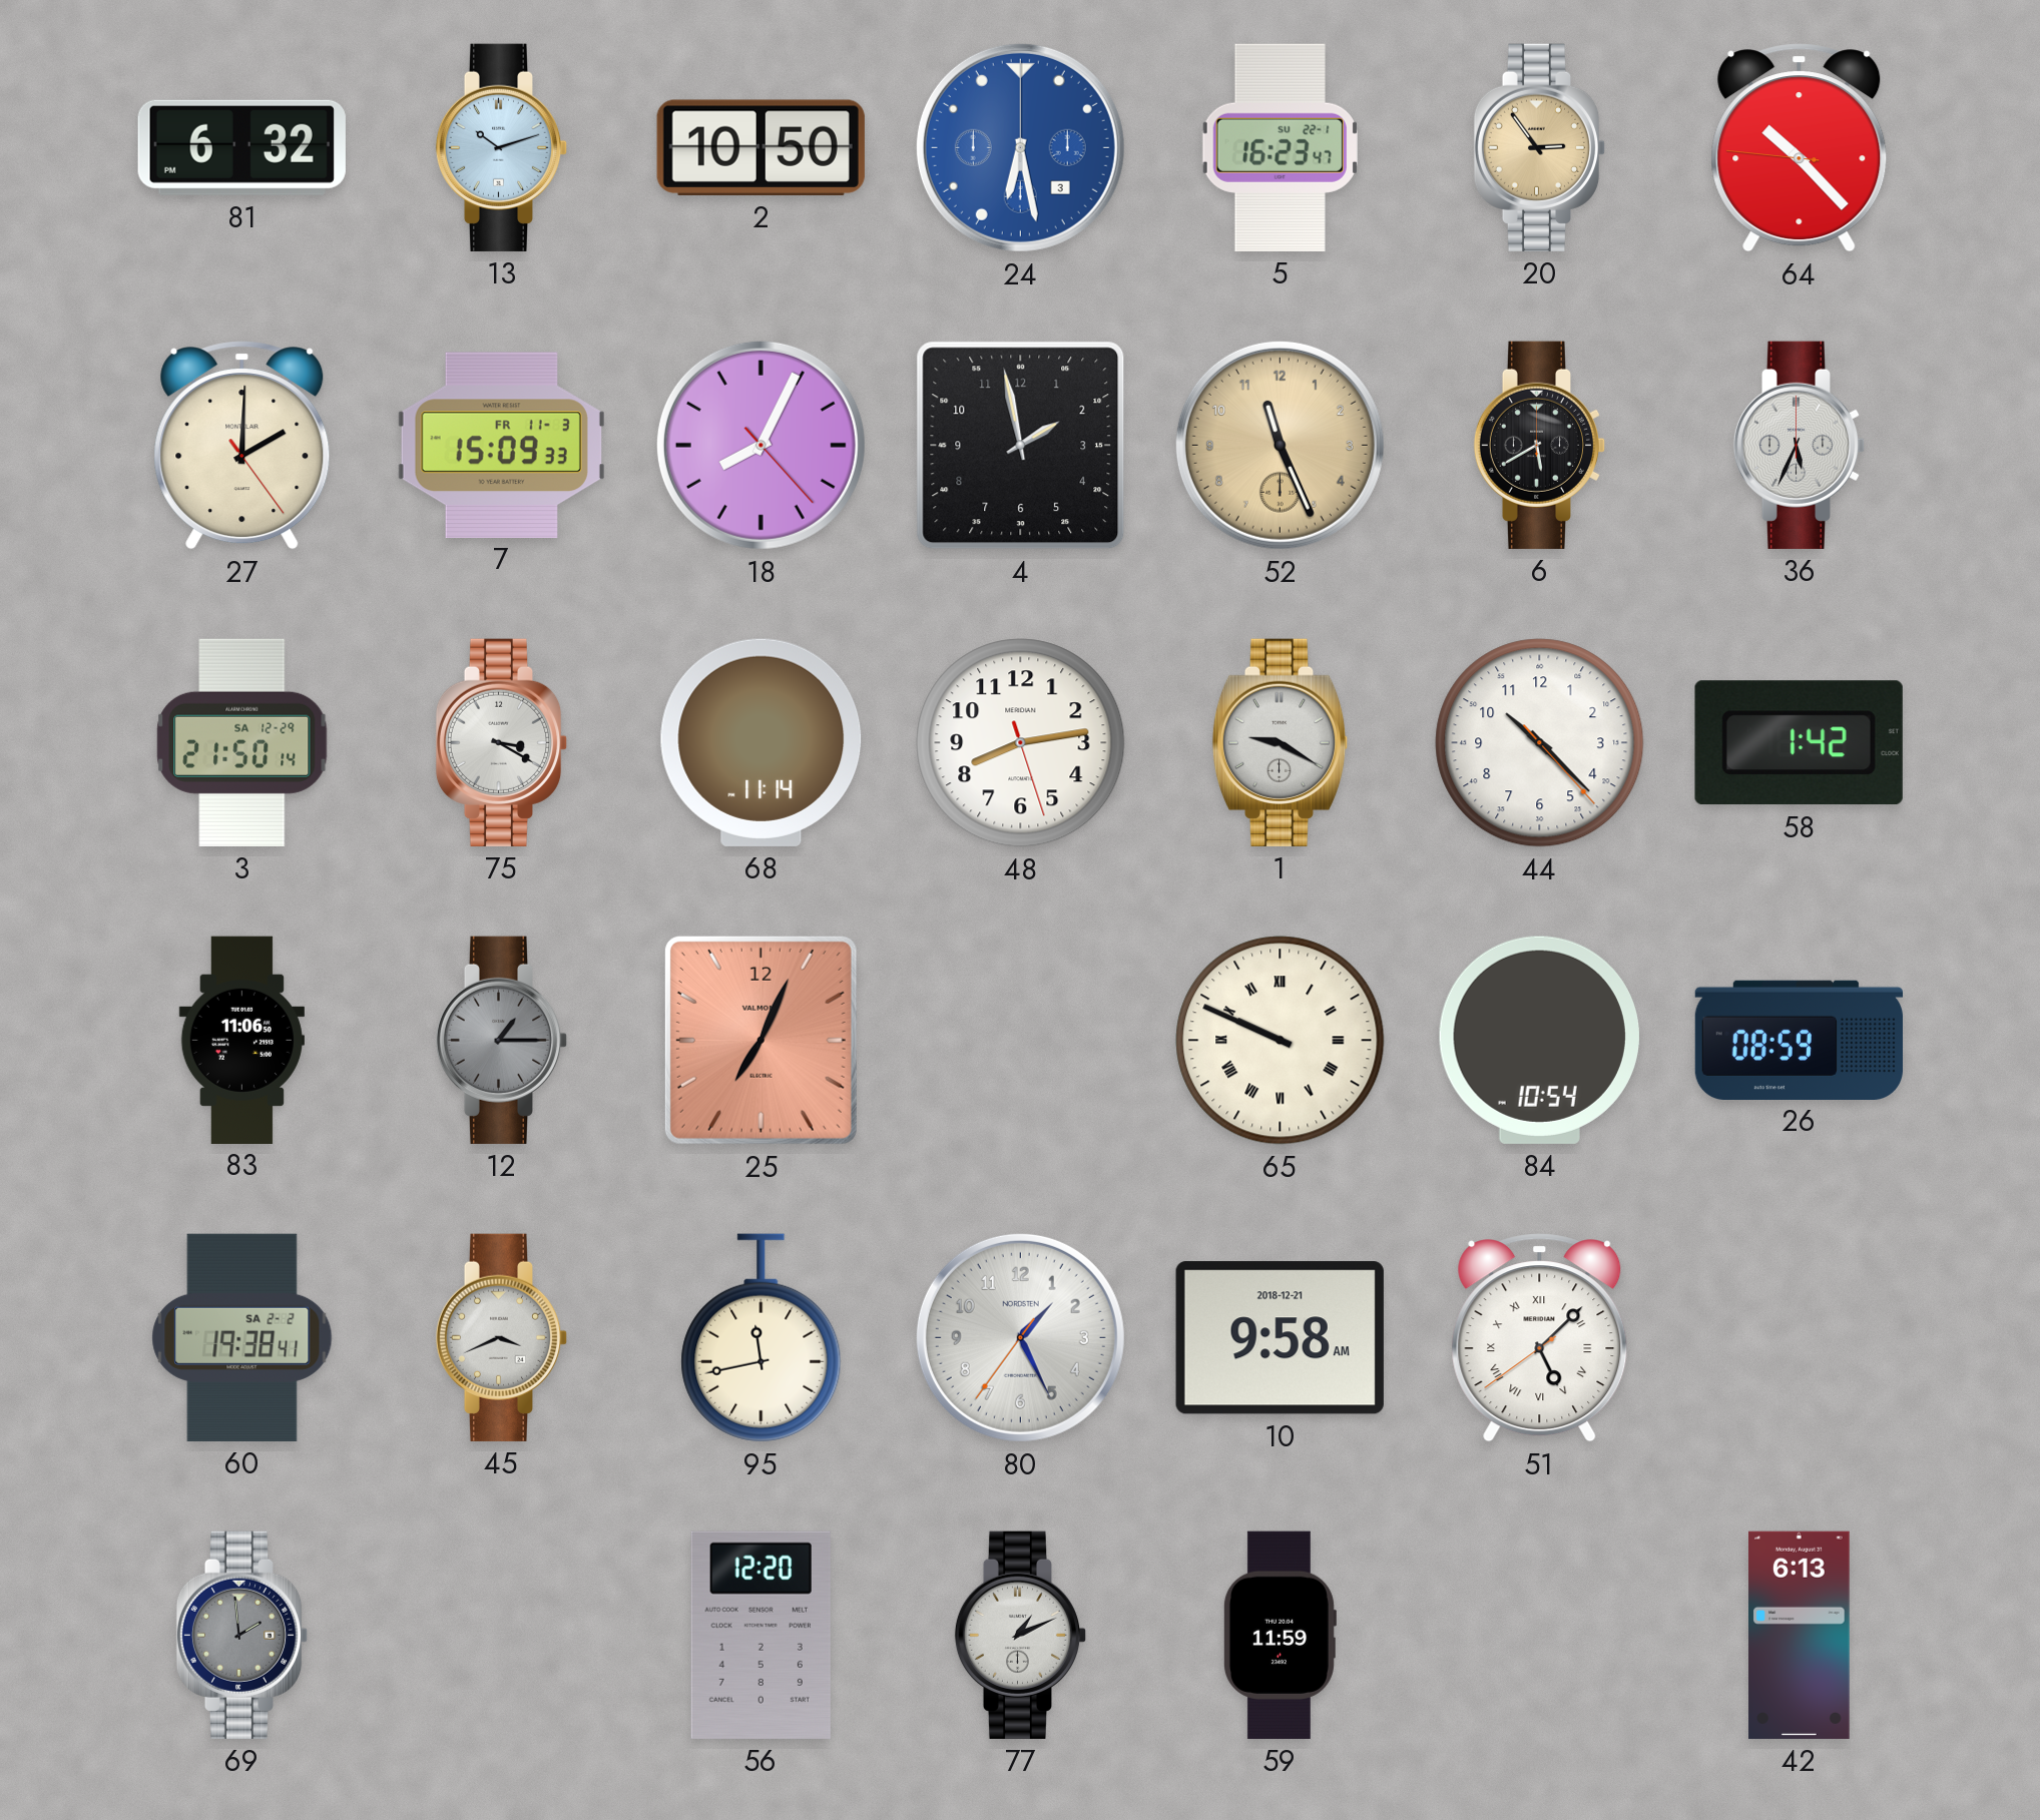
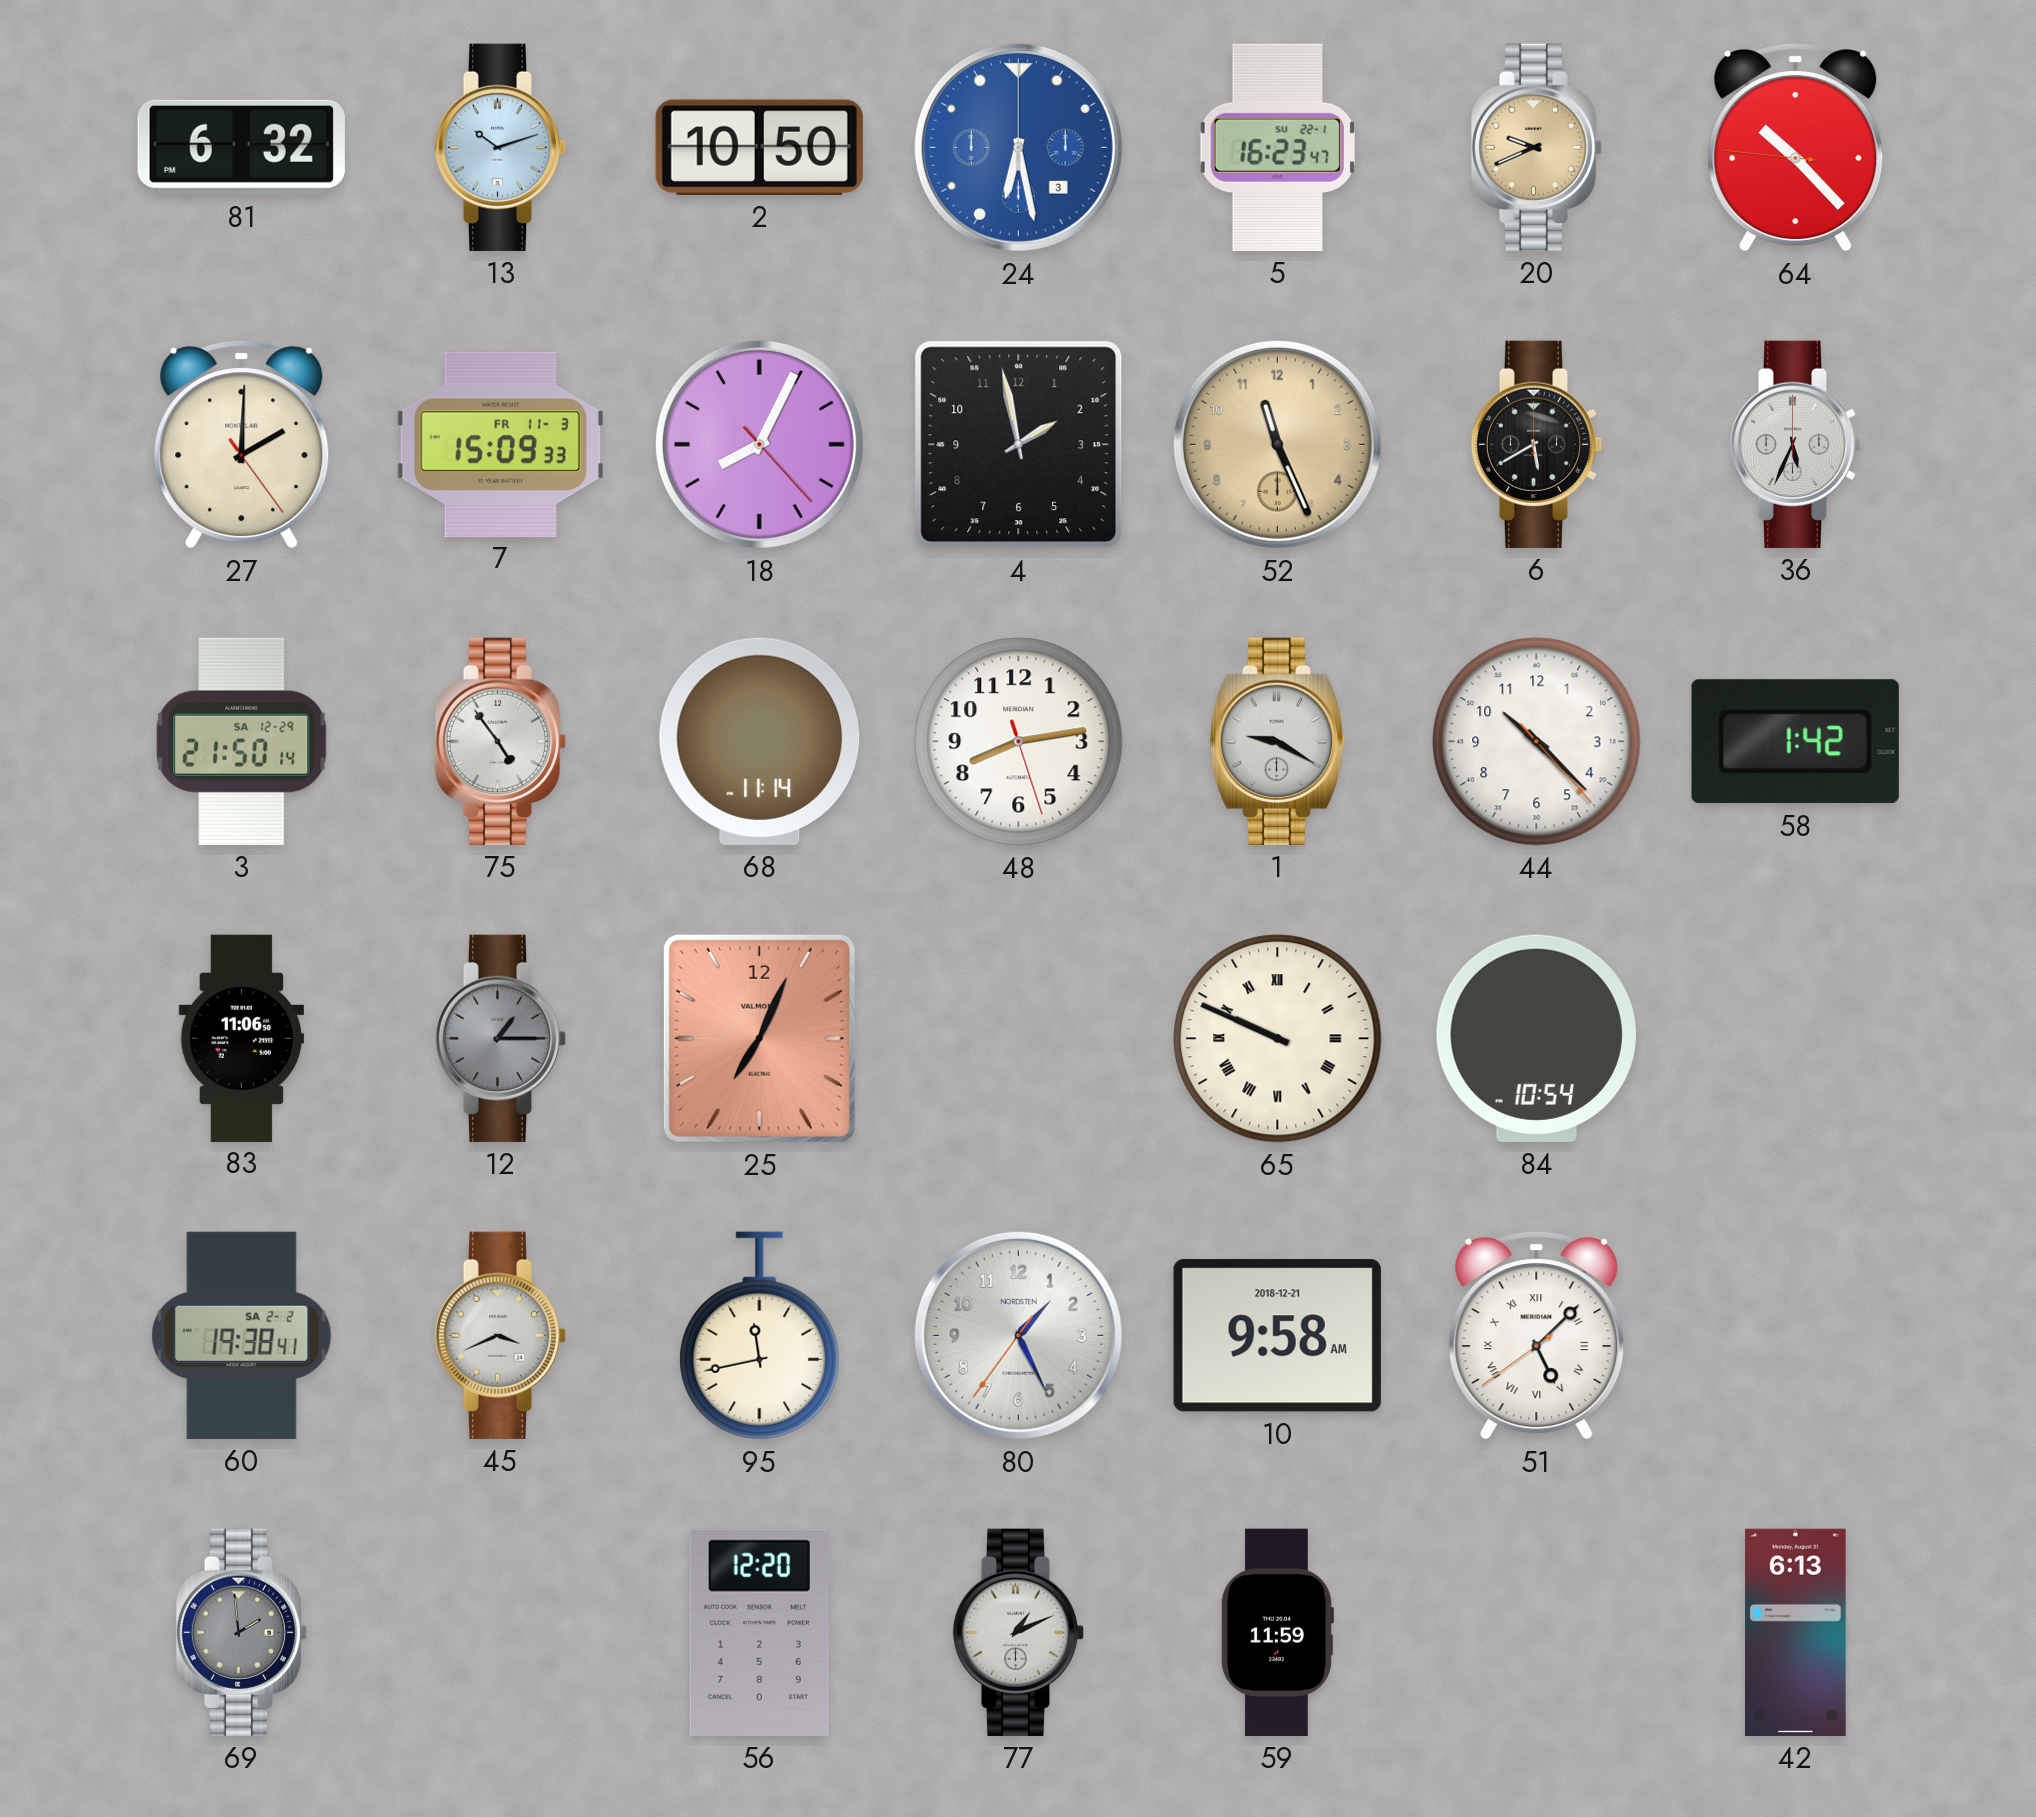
20: 2:54 -> 9:41
75: 3:20 -> 4:54
26: 08:59 -> none
